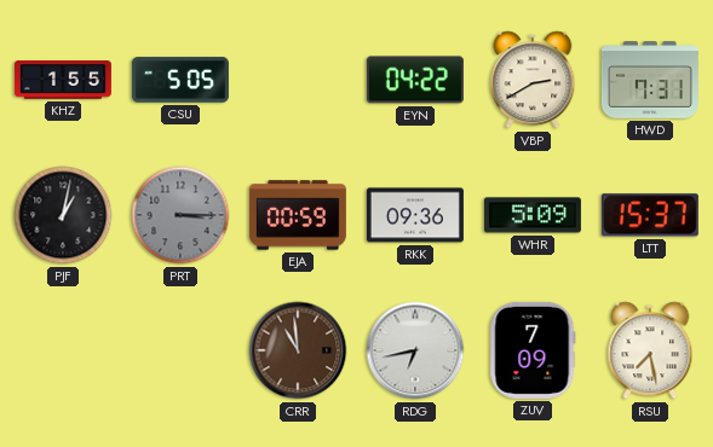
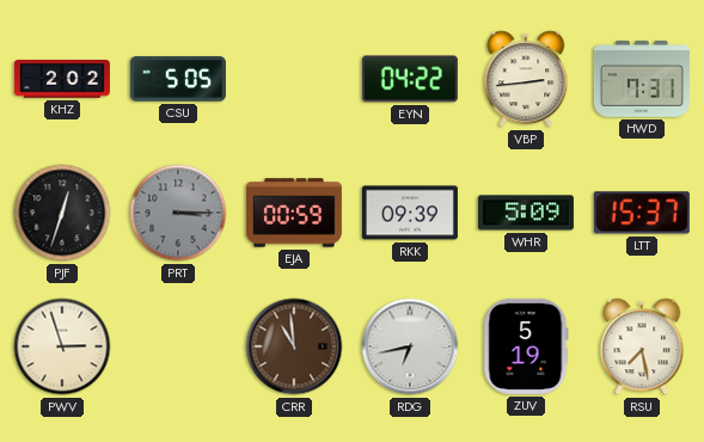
KHZ: 1:55 -> 2:02
VBP: 2:40 -> 2:44
PJF: 1:02 -> 12:33
RKK: 09:36 -> 09:39
PWV: none -> 2:57
ZUV: 7:09 -> 5:19
